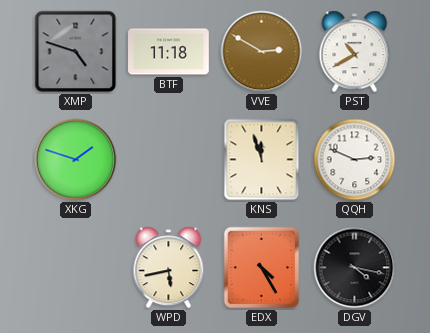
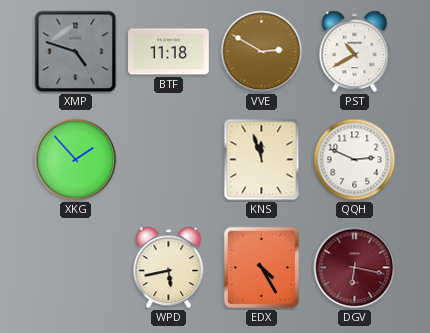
XKG: 1:48 -> 1:53
DGV: 4:17 -> 6:17
DGV dial: black -> burgundy
